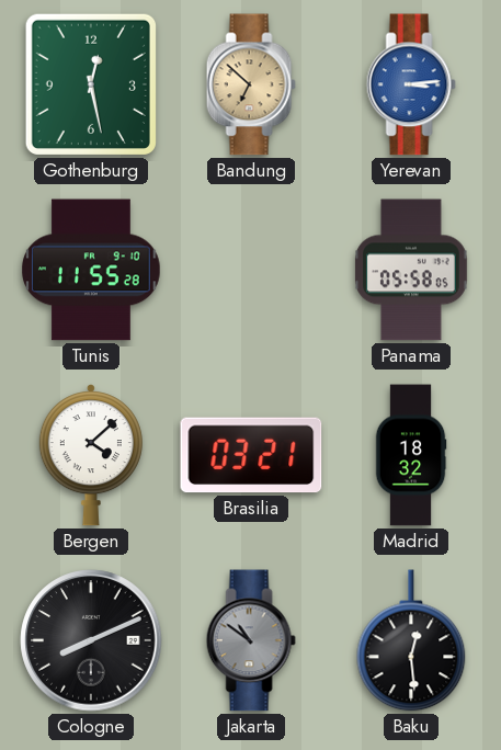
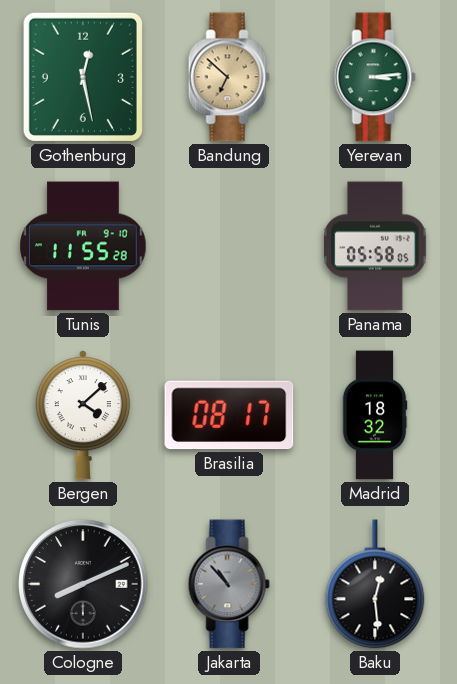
Yerevan dial: blue -> green
Brasilia: 03:21 -> 08:17
Jakarta: 10:51 -> 10:53
